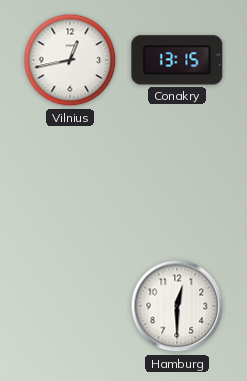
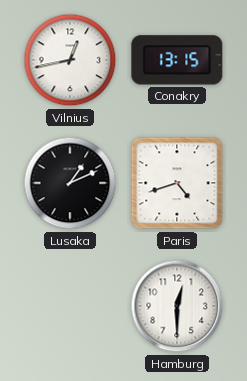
Lusaka: none -> 1:11
Paris: none -> 4:42
